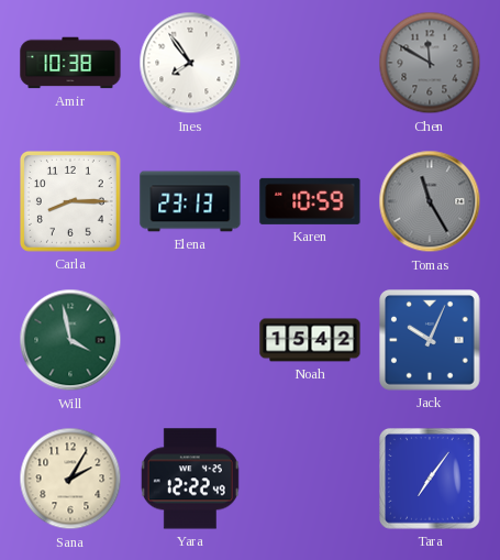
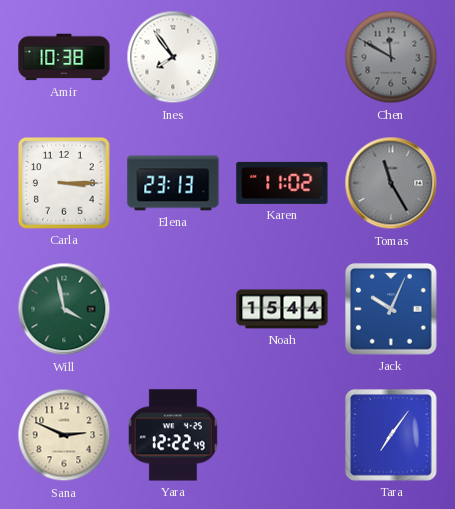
Carla: 8:15 -> 3:15
Karen: 10:59 -> 11:02
Noah: 15:42 -> 15:44
Sana: 2:05 -> 2:49
